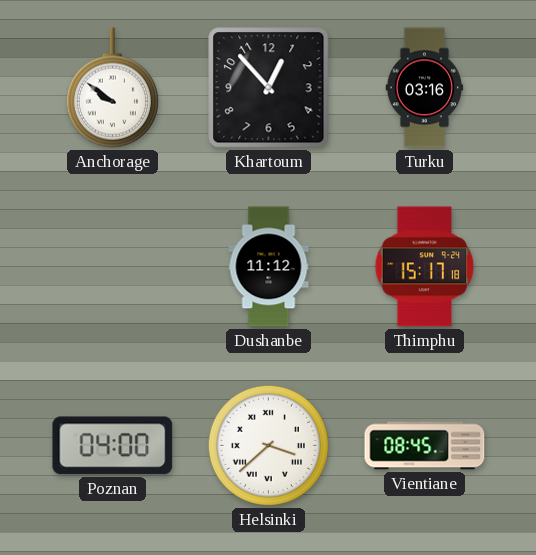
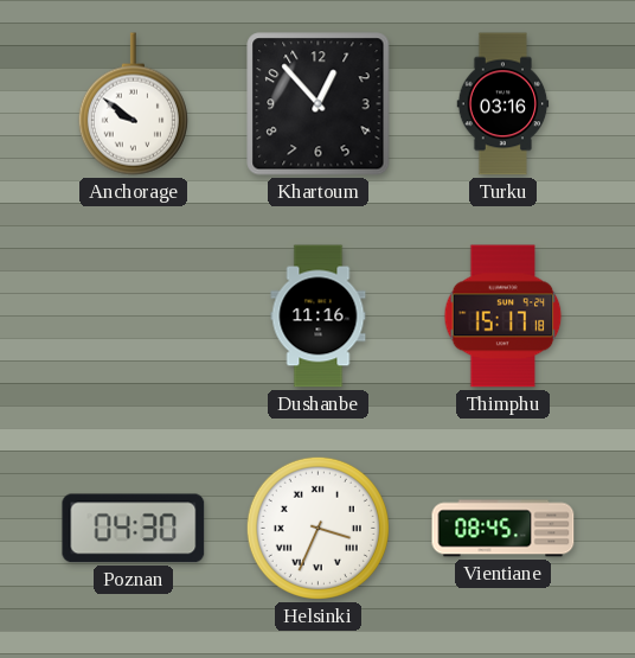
Dushanbe: 11:12 -> 11:16
Poznan: 04:00 -> 04:30
Helsinki: 3:38 -> 3:34
